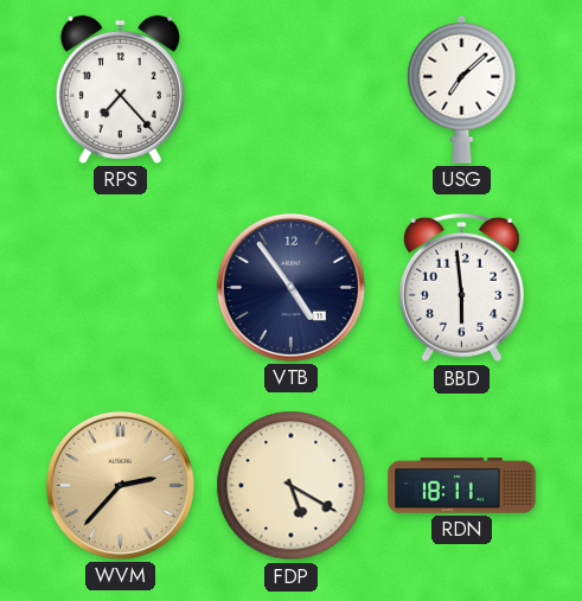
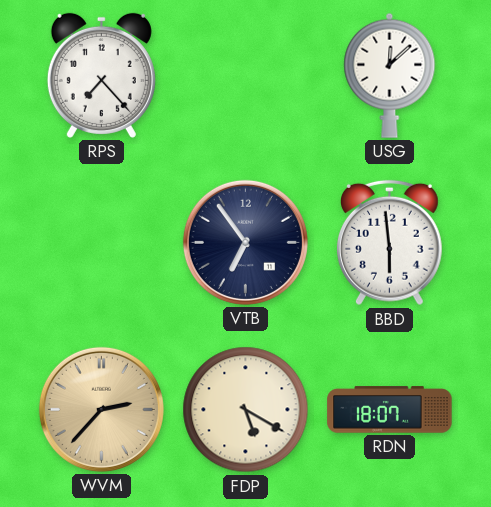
USG: 7:08 -> 12:08
VTB: 4:54 -> 6:54
RDN: 18:11 -> 18:07
